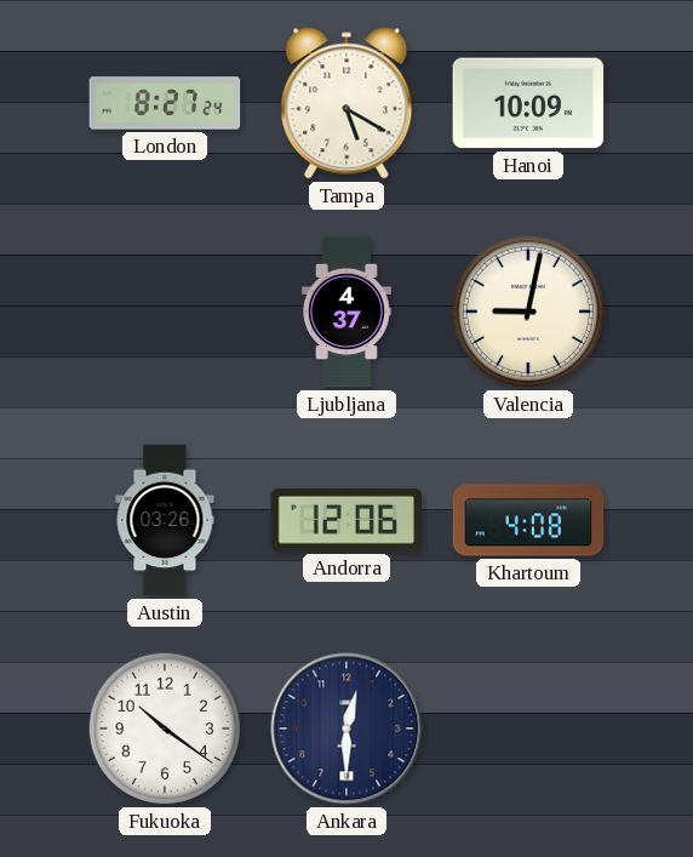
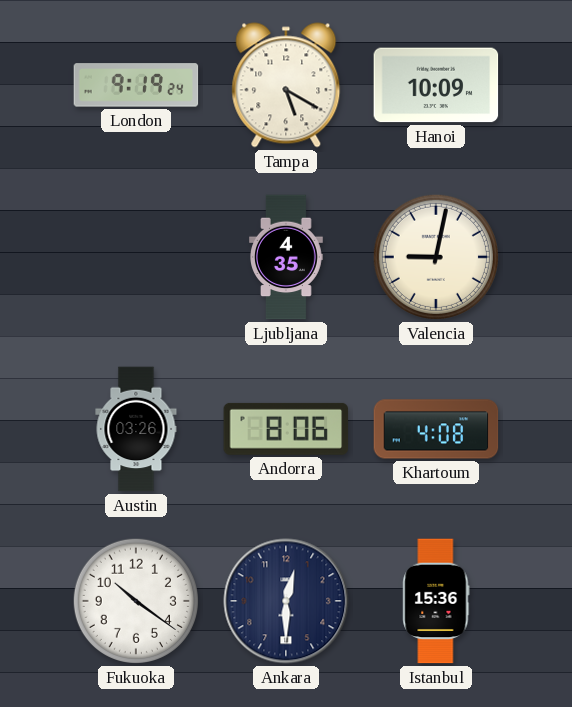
London: 8:27 -> 9:19
Ljubljana: 4:37 -> 4:35
Andorra: 12:06 -> 8:06
Istanbul: none -> 15:36
